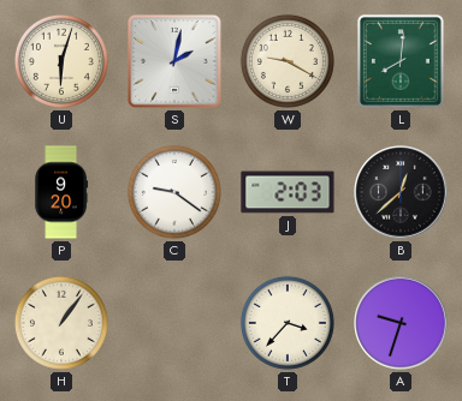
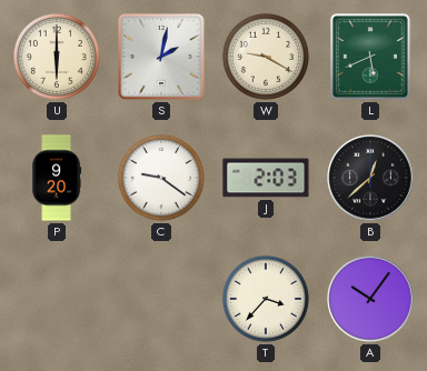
U: 6:03 -> 6:00
L: 8:01 -> 5:41
H: 1:06 -> none
A: 9:33 -> 10:06
